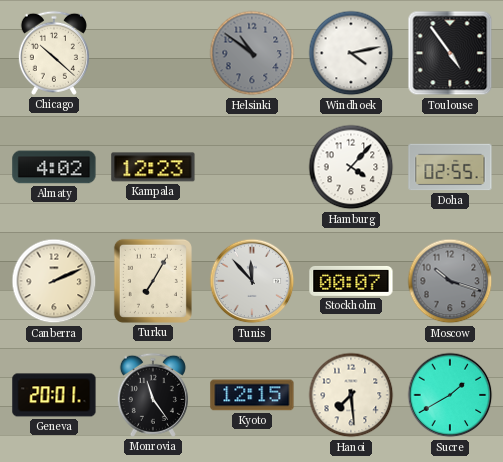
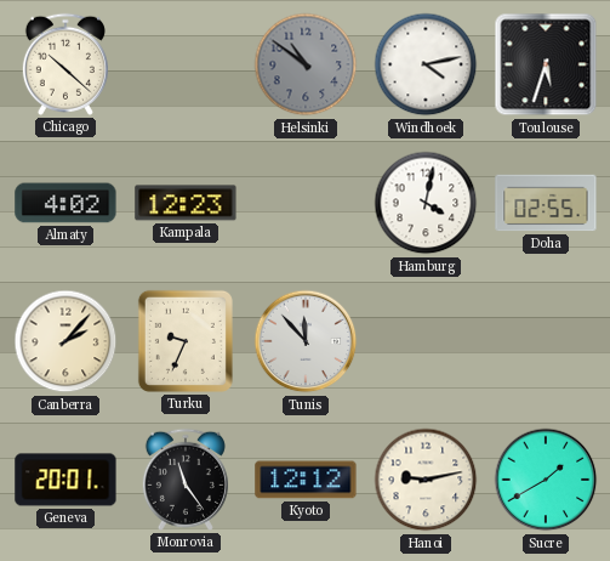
Toulouse: 4:54 -> 5:33
Hamburg: 4:07 -> 4:02
Canberra: 2:11 -> 2:07
Turku: 7:05 -> 9:34
Stockholm: 00:07 -> none
Moscow: 10:18 -> none
Kyoto: 12:15 -> 12:12
Hanoi: 7:29 -> 9:13
